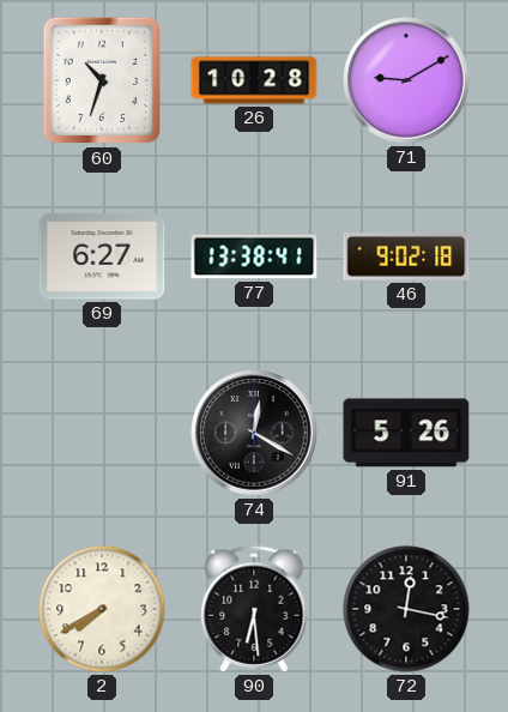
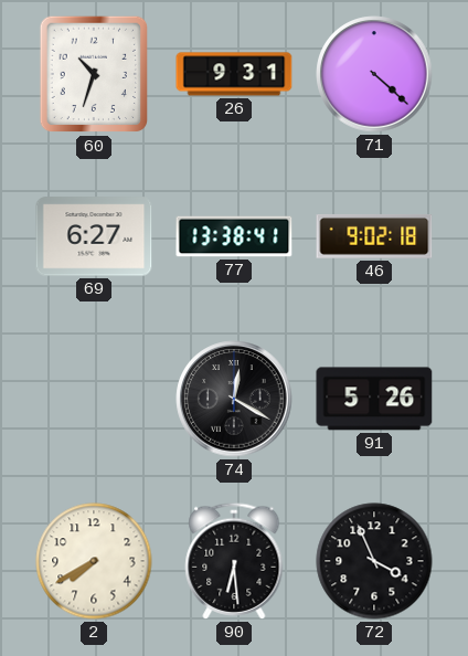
26: 10:28 -> 9:31
71: 9:10 -> 4:22
72: 12:17 -> 3:56
